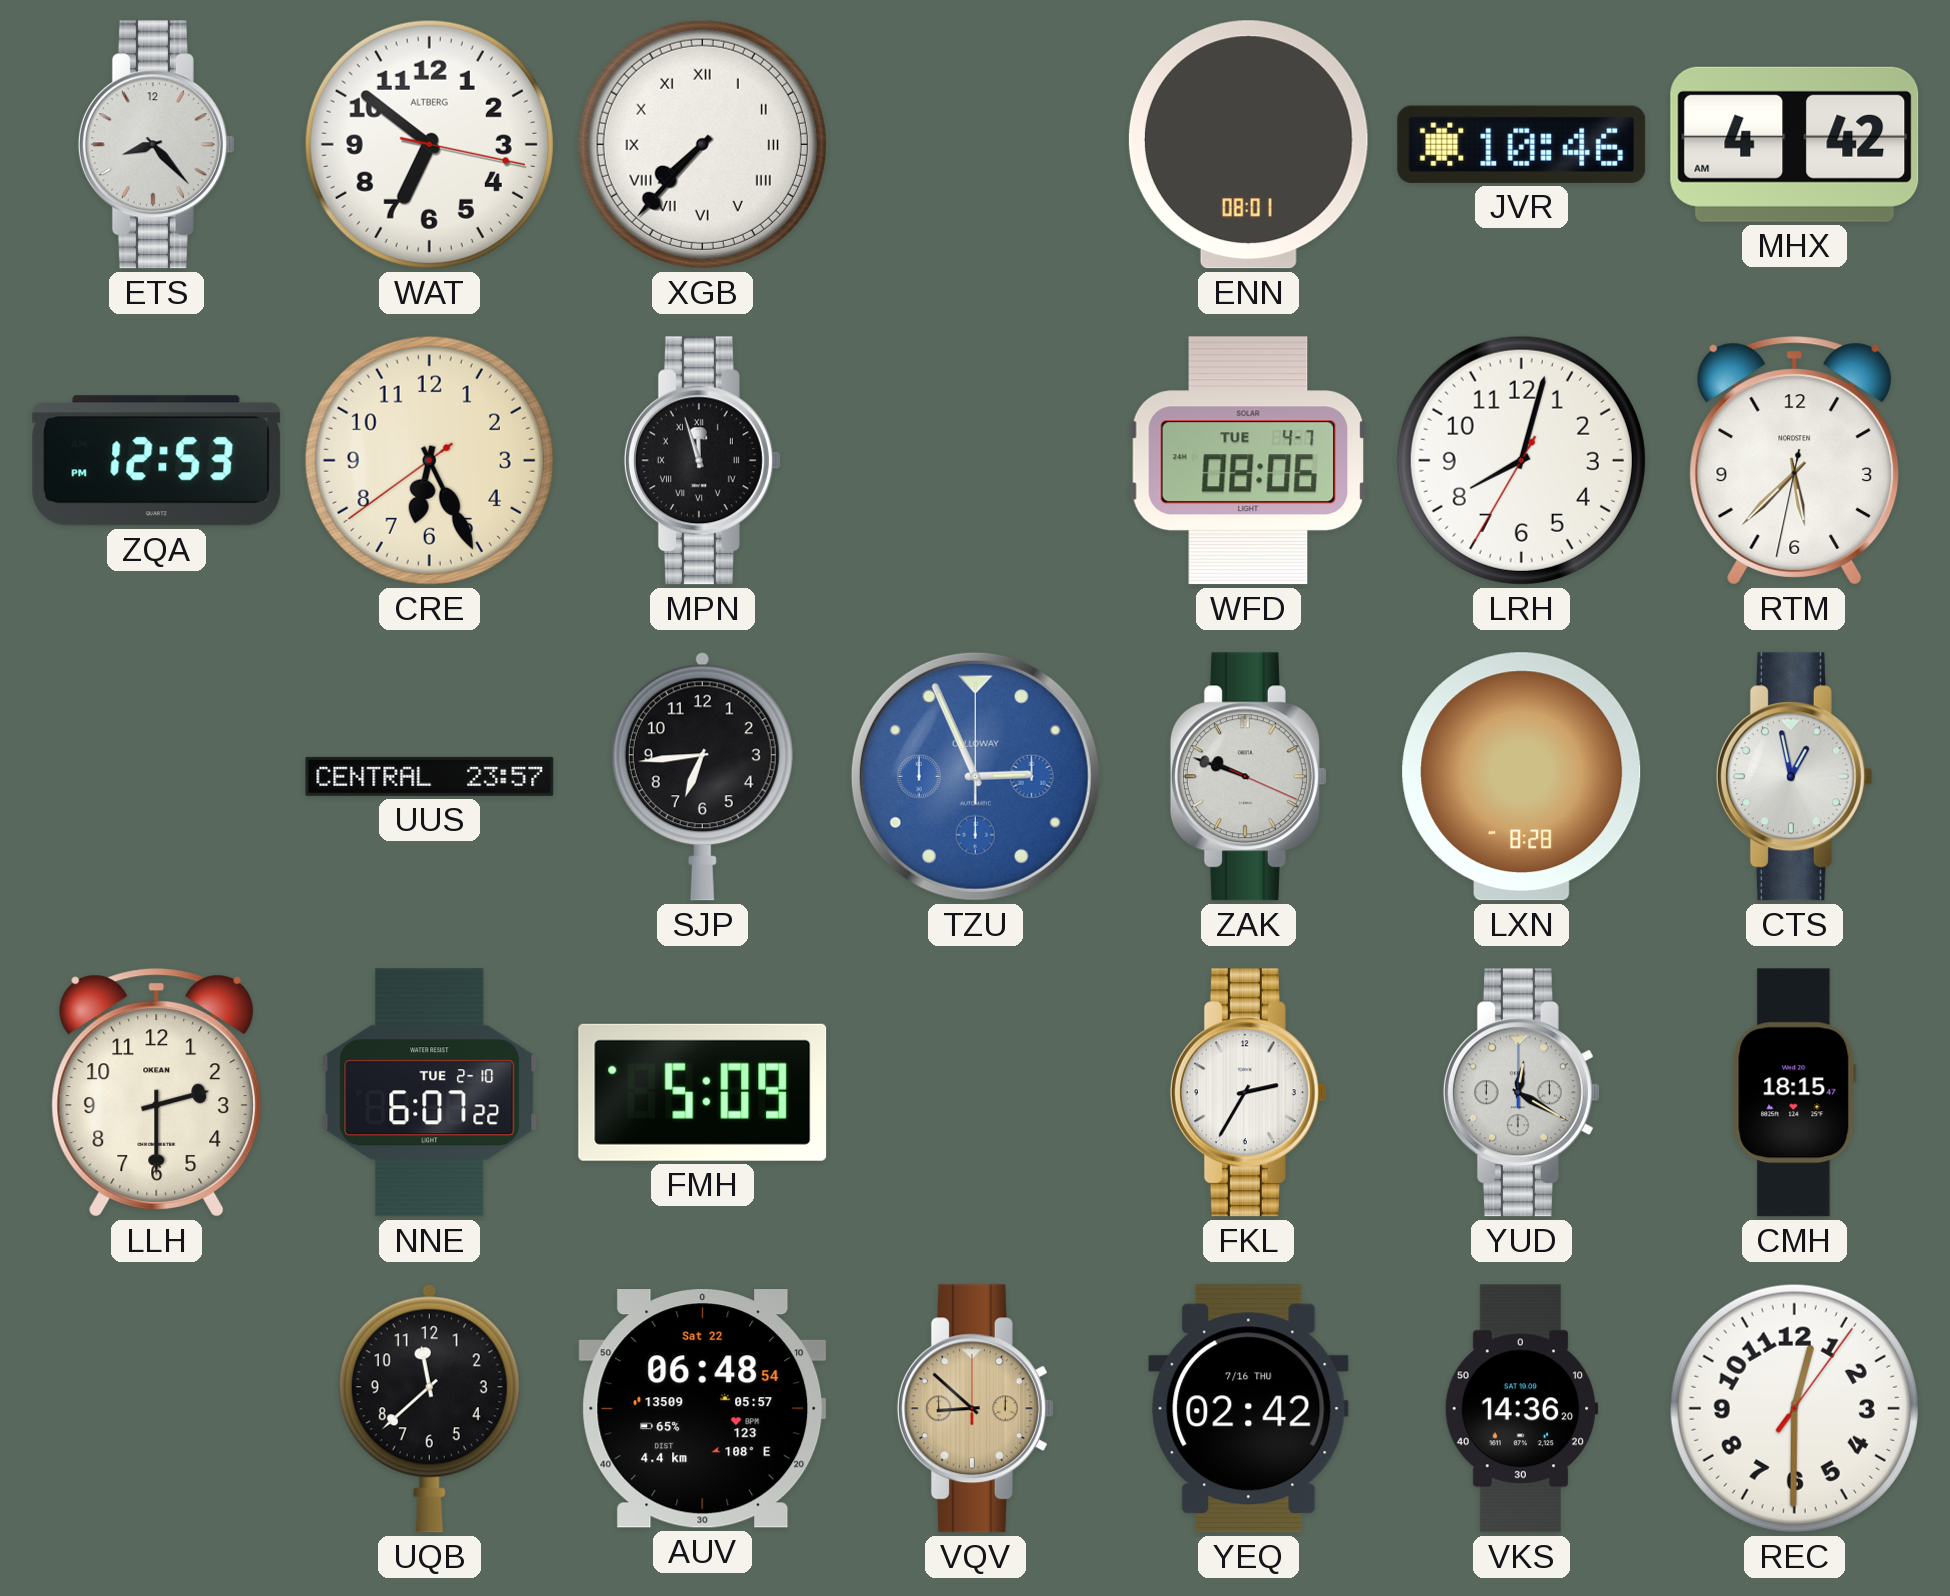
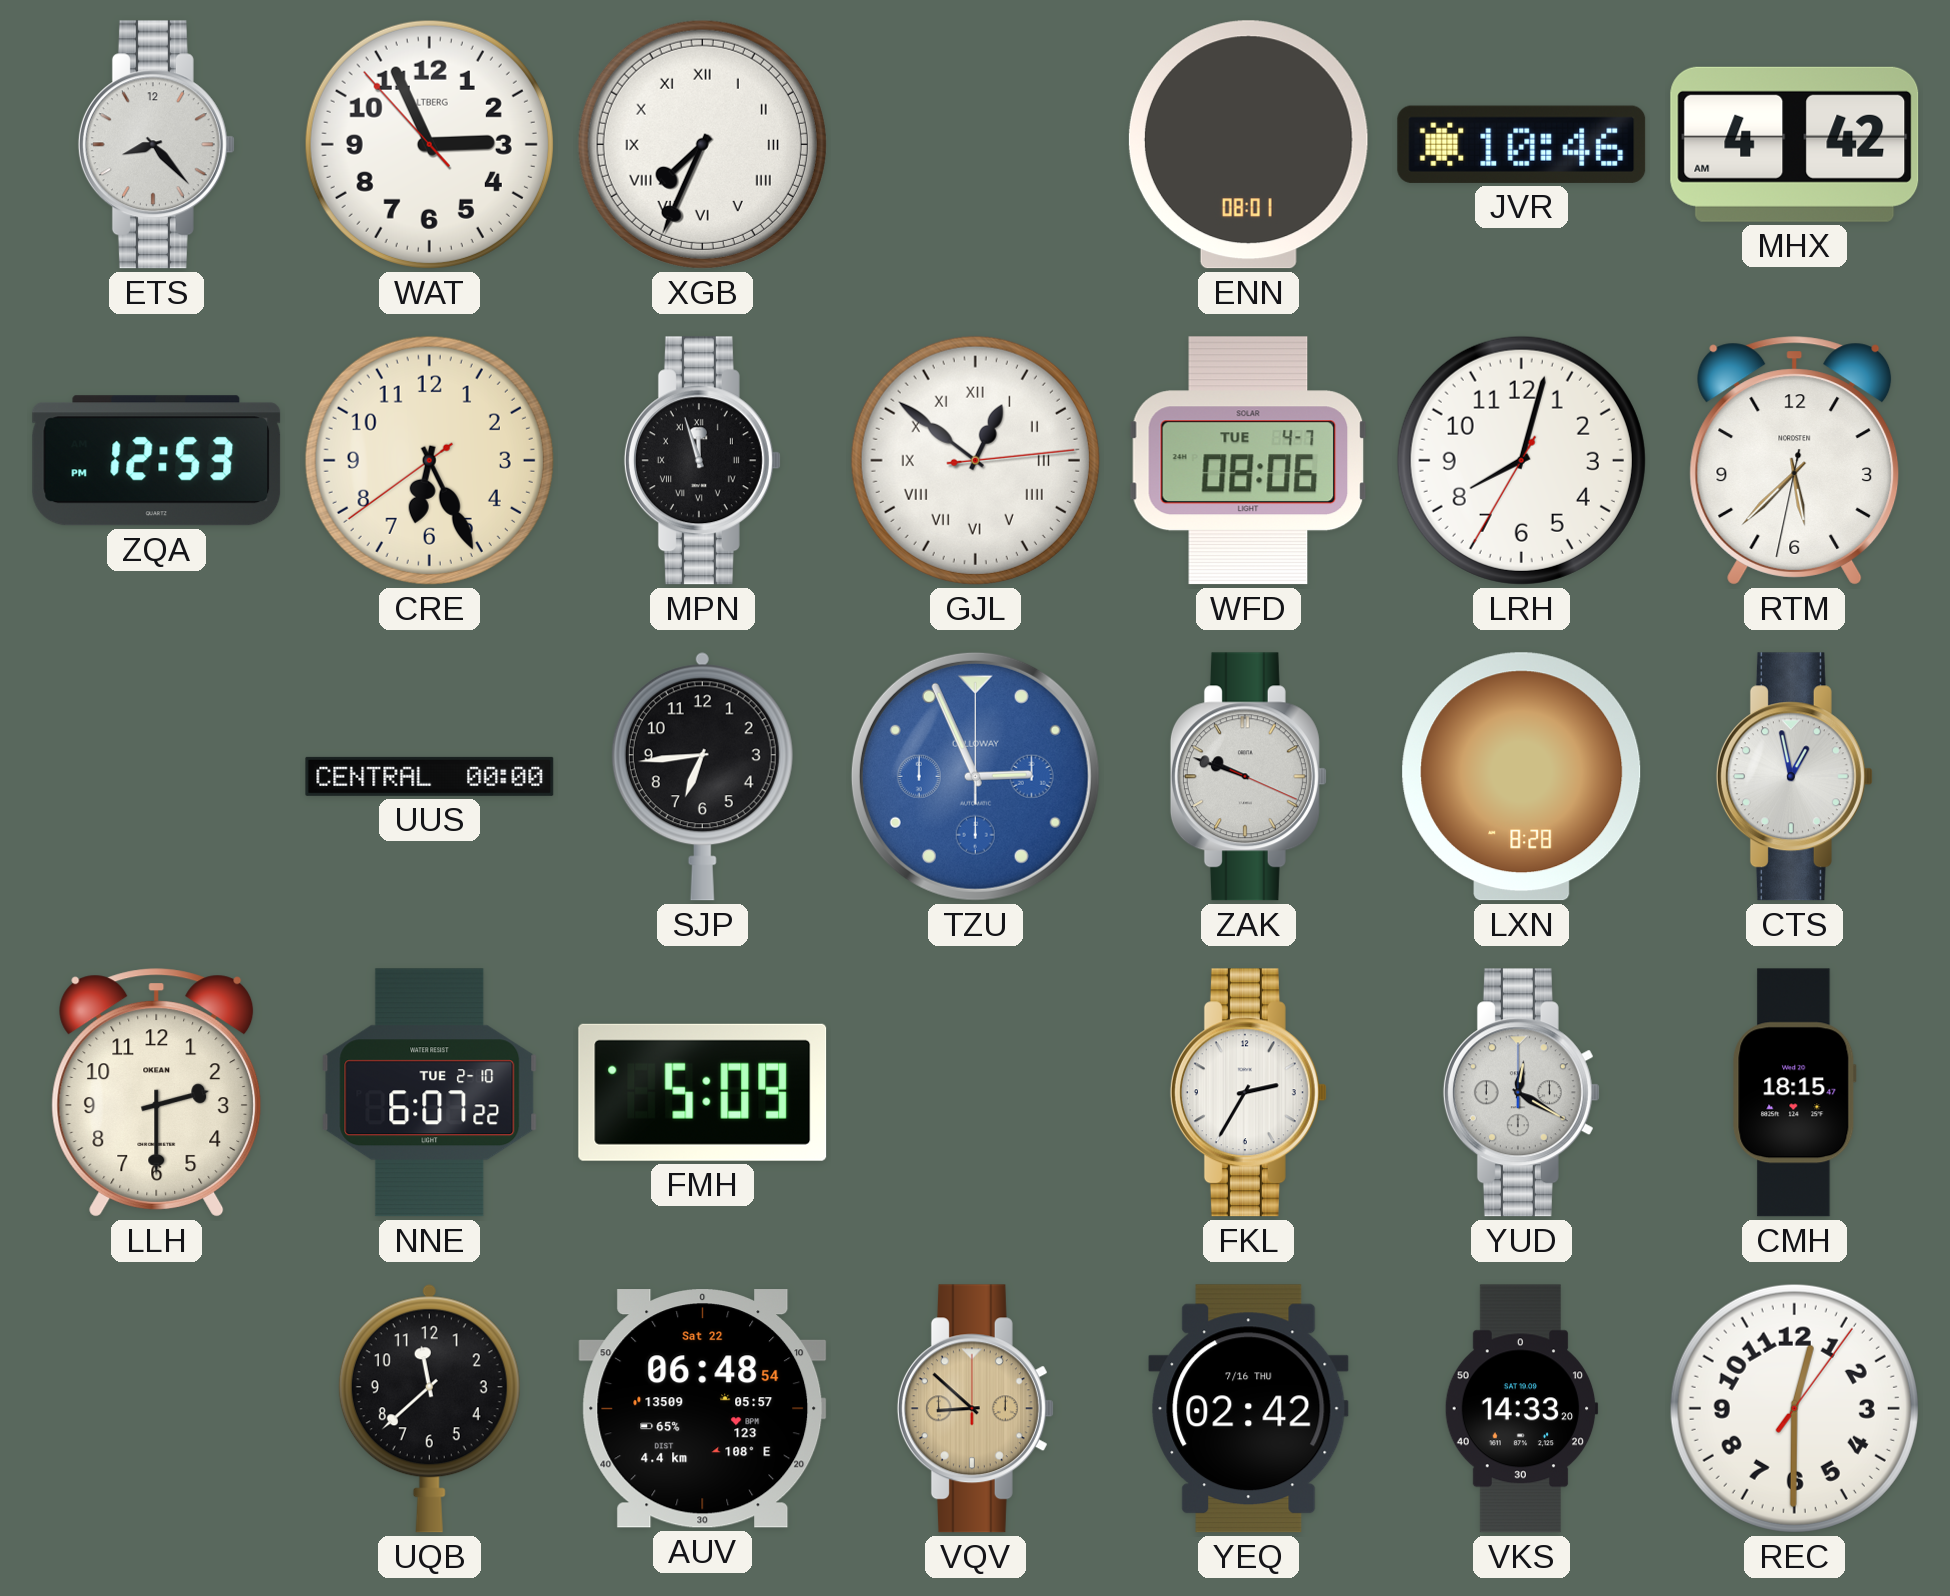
WAT: 6:51 -> 2:55
XGB: 7:37 -> 7:34
GJL: none -> 12:51
UUS: 23:57 -> 00:00
VKS: 14:36 -> 14:33
